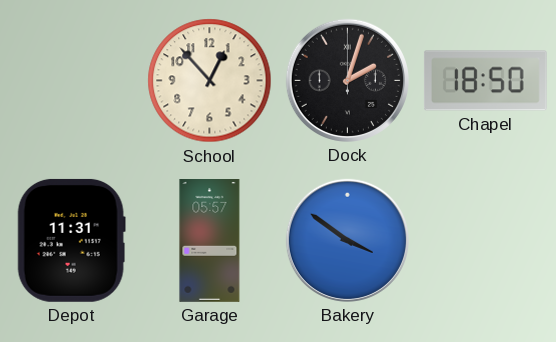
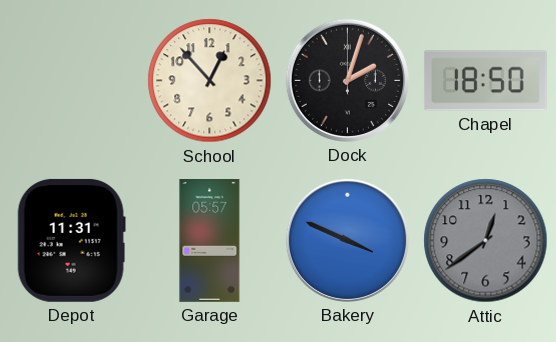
Bakery: 3:51 -> 3:49
Attic: none -> 12:39
